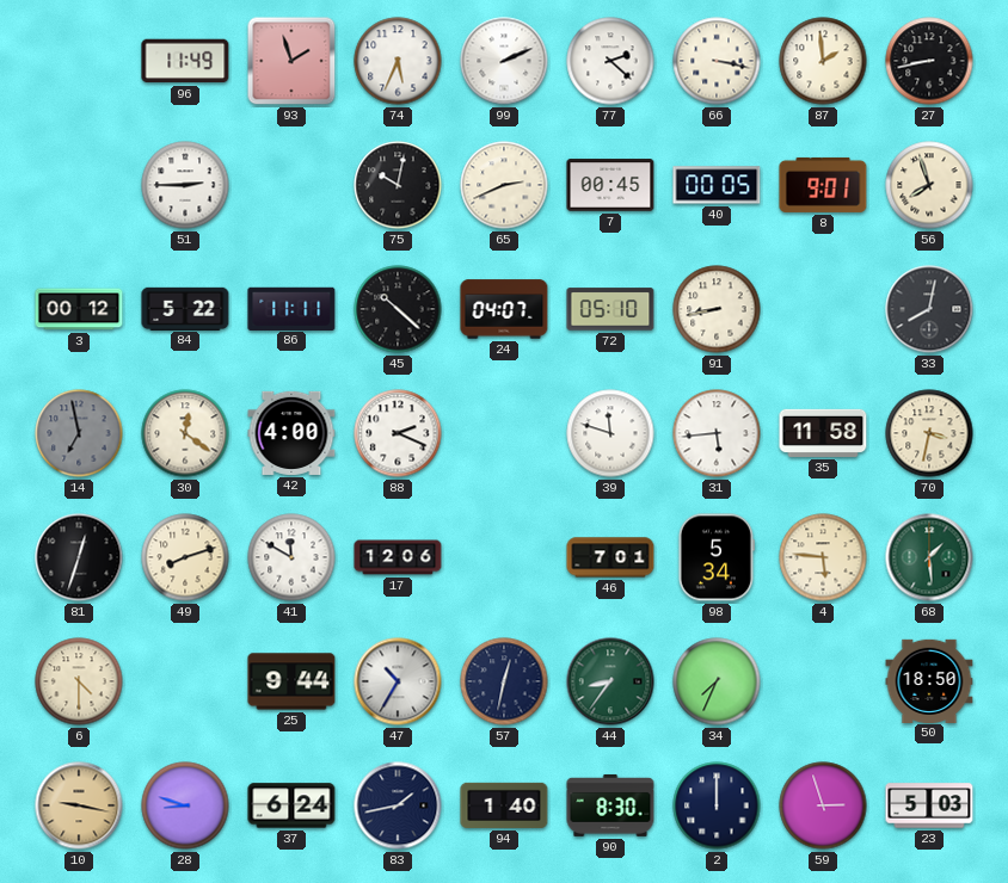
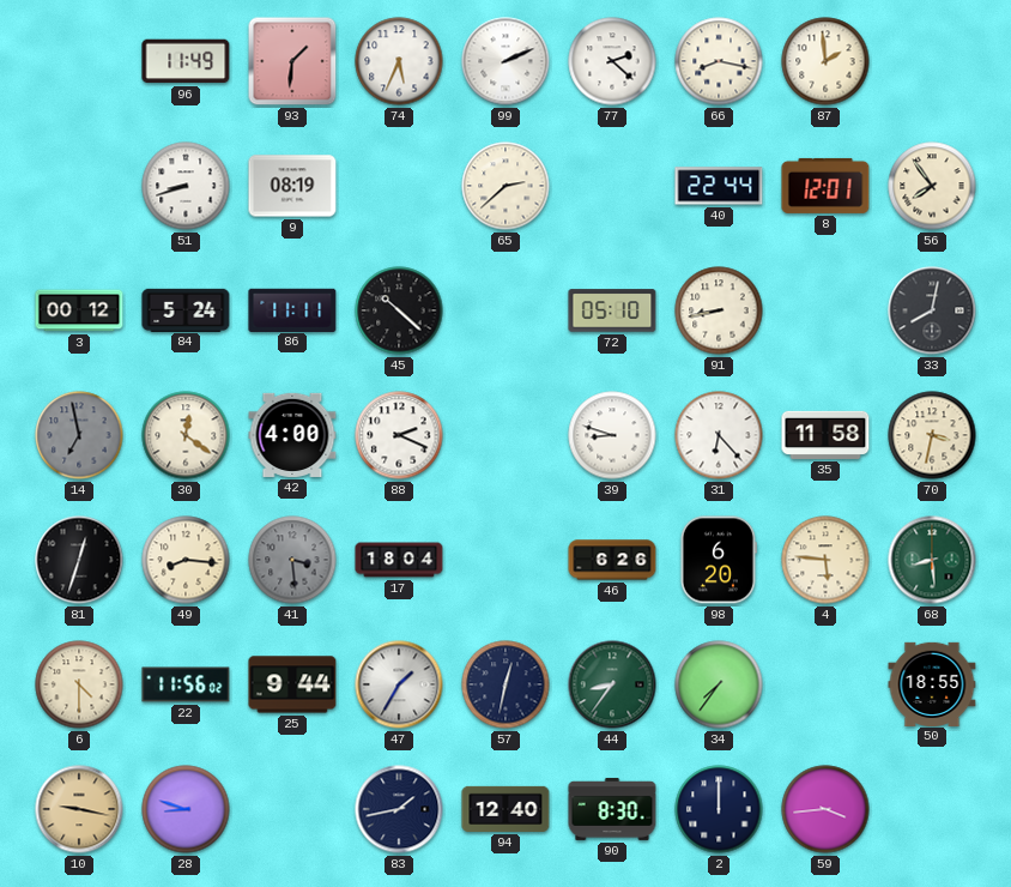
93: 1:57 -> 1:31
66: 3:17 -> 8:17
27: 8:43 -> none
51: 2:45 -> 8:42
9: none -> 08:19
75: 10:02 -> none
65: 2:41 -> 2:38
7: 00:45 -> none
40: 00:05 -> 22:44
8: 9:01 -> 12:01
56: 7:57 -> 7:54
84: 5:22 -> 5:24
24: 04:07 -> none
39: 11:48 -> 8:48
31: 5:44 -> 6:23
49: 8:12 -> 8:16
41: 11:50 -> 3:29
41 dial: white -> grey
17: 12:06 -> 18:04
46: 7:01 -> 6:26
98: 5:34 -> 6:20
68: 1:29 -> 8:29
22: none -> 11:56
47: 10:35 -> 1:35
34: 7:34 -> 7:36
50: 18:50 -> 18:55
37: 6:24 -> none
94: 1:40 -> 12:40
59: 2:57 -> 3:44
23: 5:03 -> none
